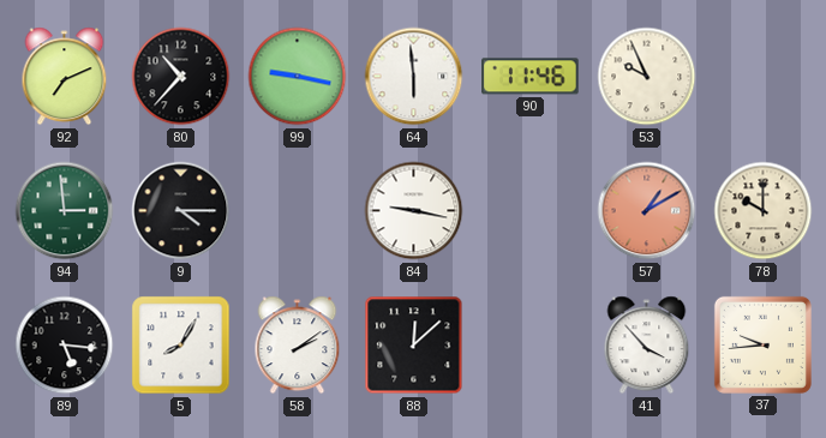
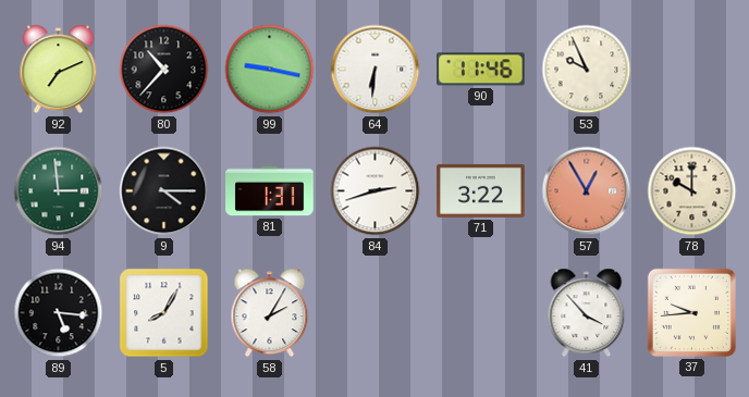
64: 5:59 -> 6:31
81: none -> 1:31
84: 9:17 -> 2:42
71: none -> 3:22
57: 1:10 -> 12:55
58: 2:09 -> 2:05
88: 12:08 -> none
